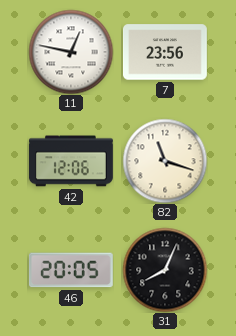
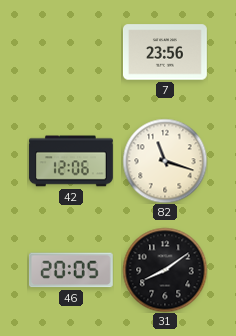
11: 12:47 -> none
31: 8:04 -> 8:09
